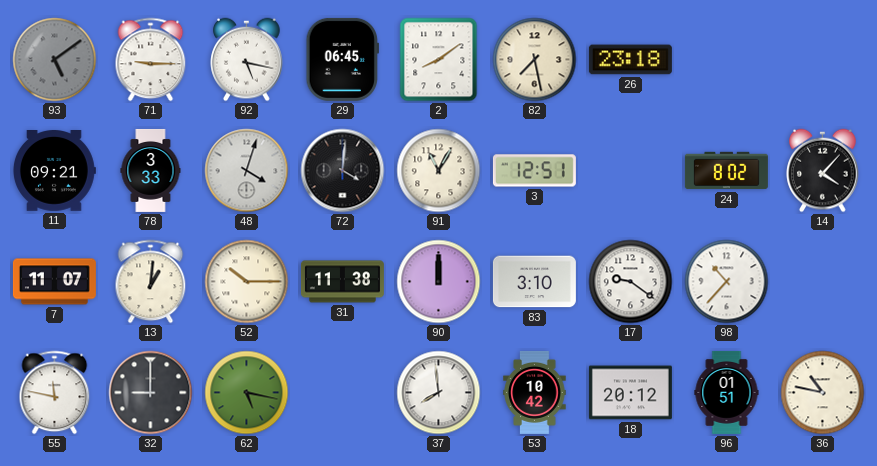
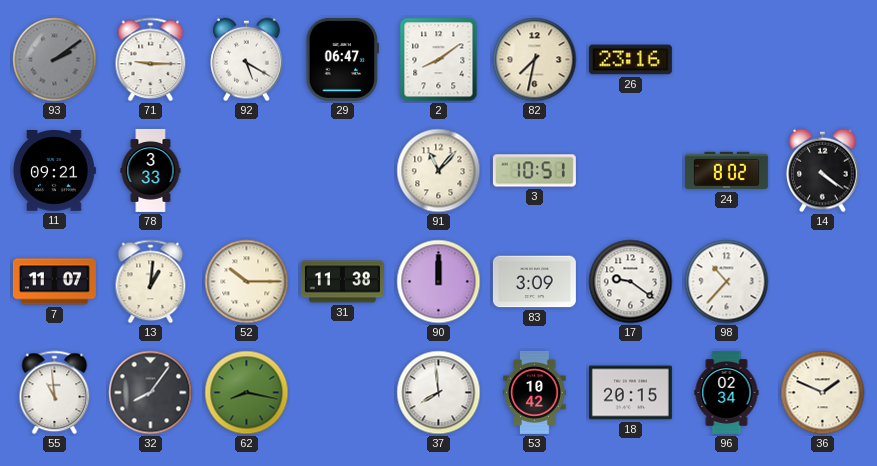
93: 5:09 -> 2:09
92: 5:17 -> 5:20
29: 06:45 -> 06:47
82: 7:28 -> 7:32
26: 23:18 -> 23:16
48: 4:03 -> none
72: 4:01 -> none
91: 11:05 -> 11:07
3: 12:51 -> 10:51
14: 4:07 -> 4:21
83: 3:10 -> 3:09
55: 11:47 -> 10:59
32: 9:00 -> 8:06
62: 5:17 -> 8:17
18: 20:12 -> 20:15
96: 01:51 -> 02:34
36: 10:47 -> 1:49
